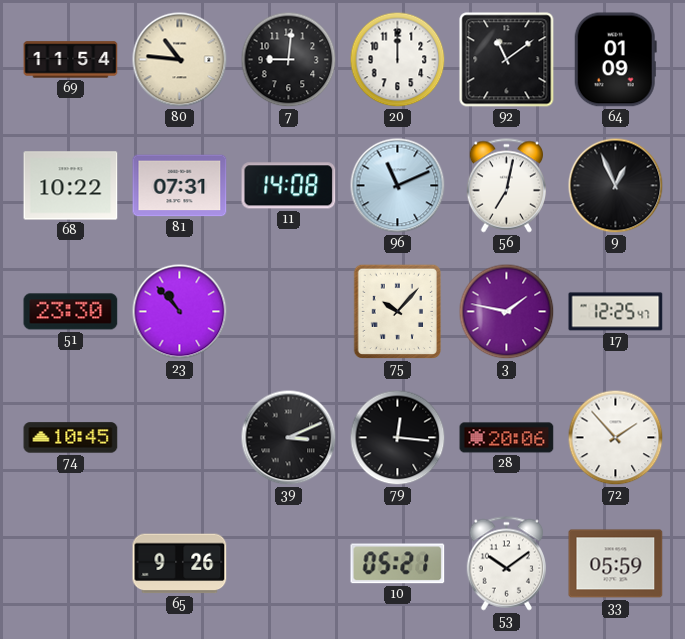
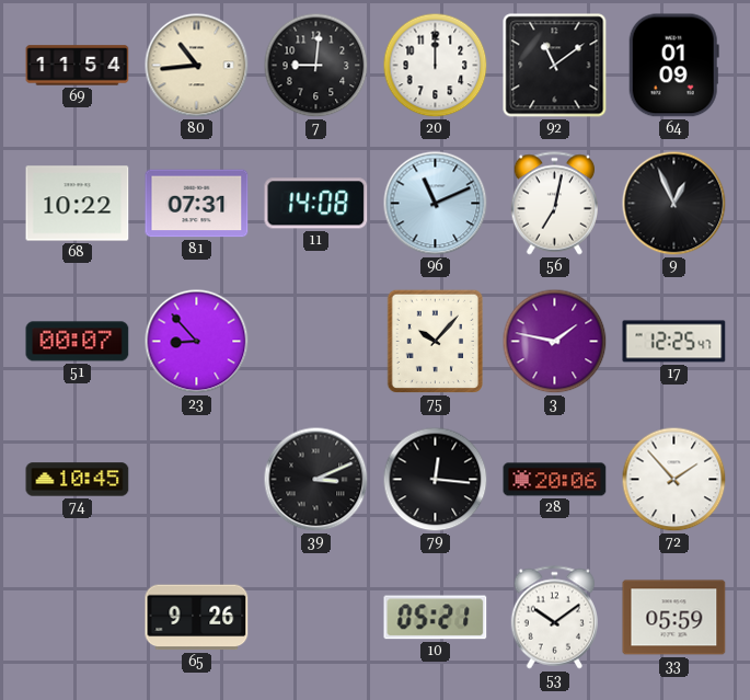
80: 10:46 -> 10:44
51: 23:30 -> 00:07
23: 10:53 -> 8:53
